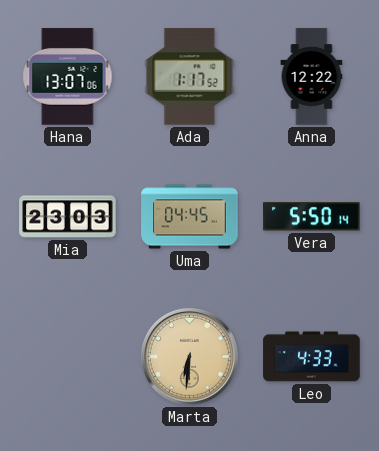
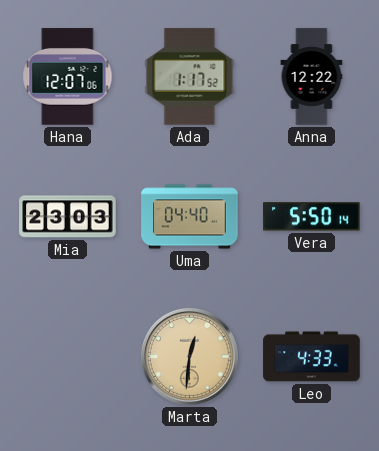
Hana: 13:07 -> 12:07
Uma: 04:45 -> 04:40
Marta: 6:31 -> 12:31
